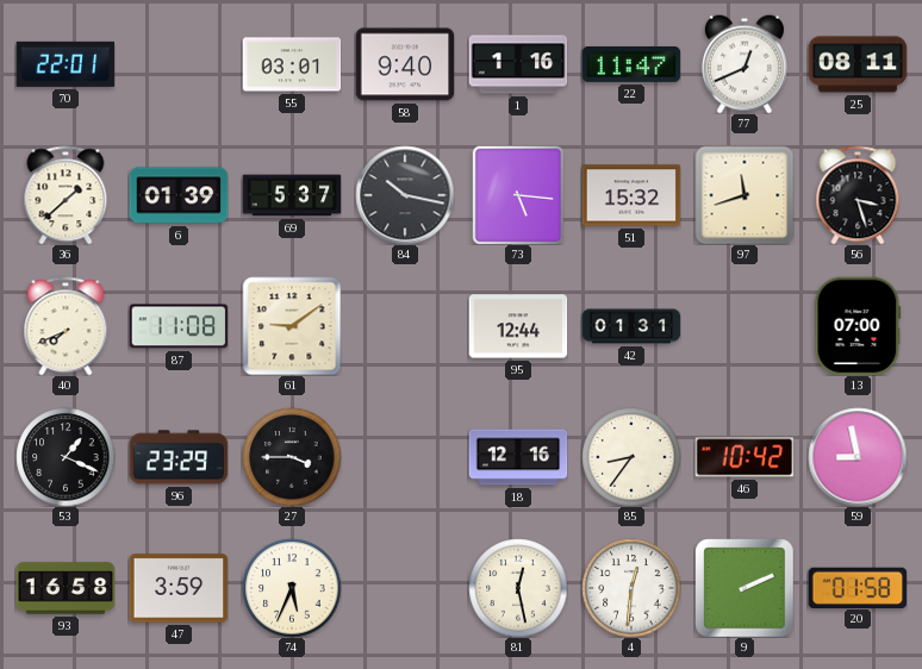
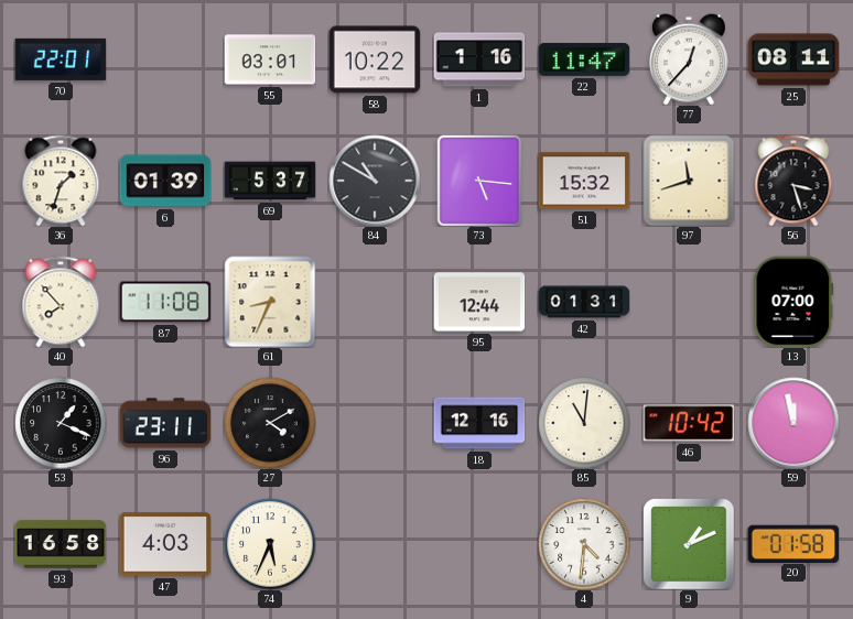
58: 9:40 -> 10:22
77: 12:41 -> 12:37
36: 1:38 -> 1:33
84: 10:17 -> 10:50
40: 7:41 -> 7:53
61: 9:09 -> 8:34
96: 23:29 -> 23:11
27: 3:45 -> 4:10
85: 8:36 -> 11:01
59: 8:58 -> 11:58
47: 3:59 -> 4:03
81: 12:28 -> none
4: 12:31 -> 4:31
9: 2:11 -> 1:11
